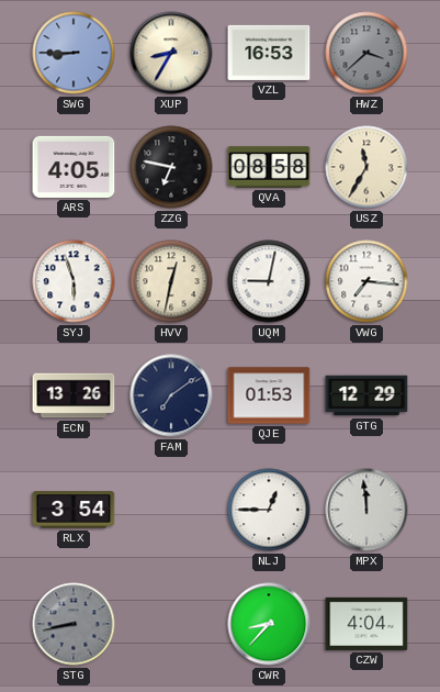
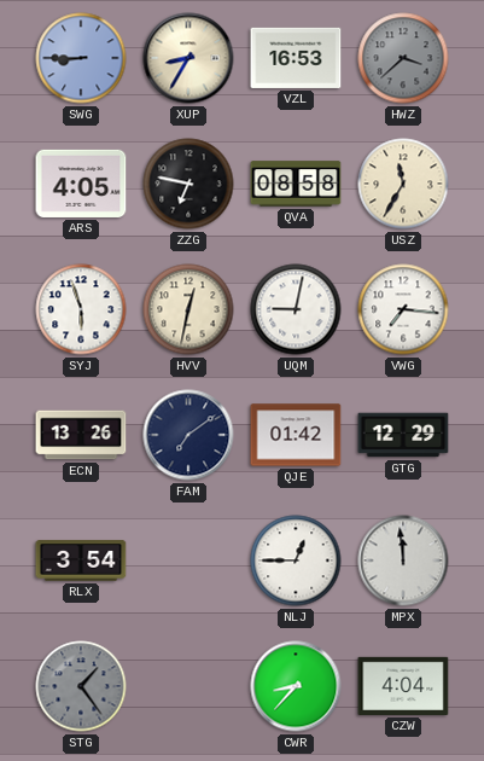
QJE: 01:53 -> 01:42
STG: 8:43 -> 1:24
